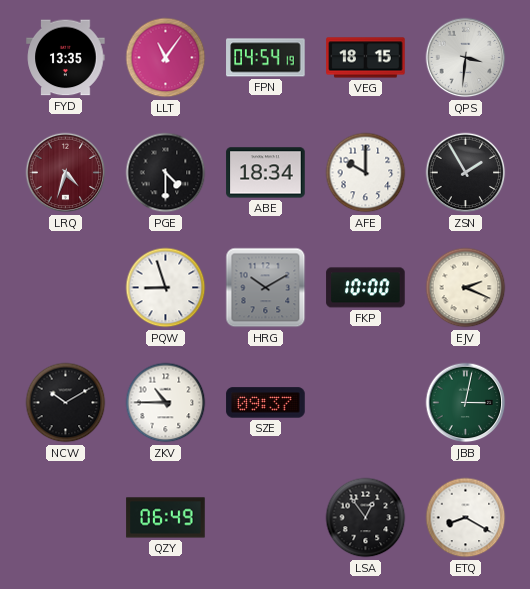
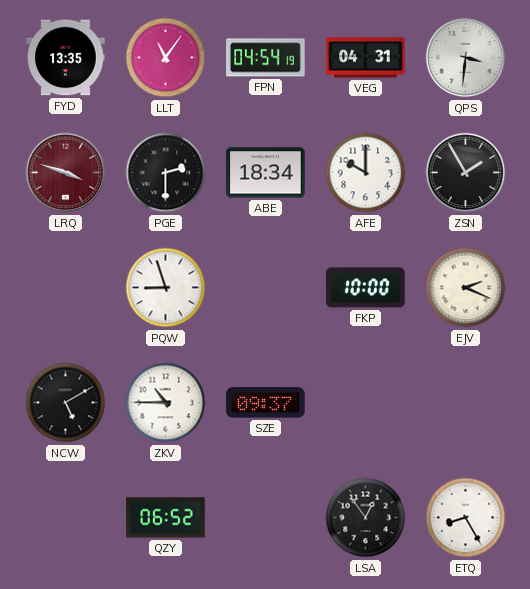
VEG: 18:15 -> 04:31
LRQ: 4:33 -> 3:48
PGE: 4:30 -> 2:30
HRG: 10:10 -> none
NCW: 10:10 -> 5:10
JBB: 3:02 -> none
QZY: 06:49 -> 06:52
ETQ: 8:20 -> 8:25
